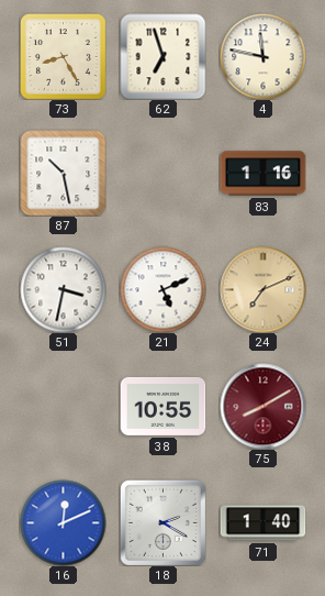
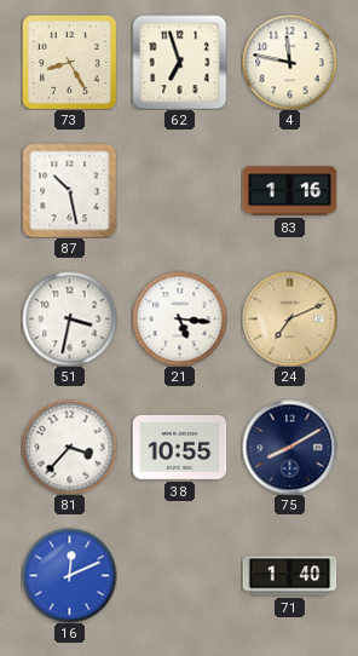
21: 5:11 -> 5:16
81: none -> 3:37
75 dial: burgundy -> navy
18: 2:20 -> none
